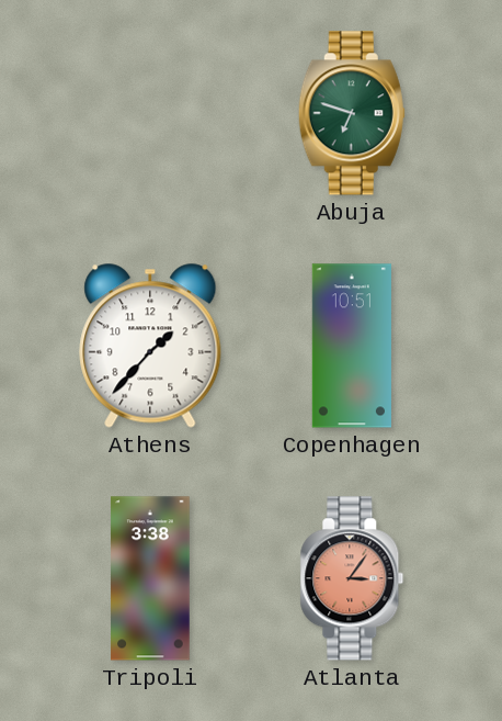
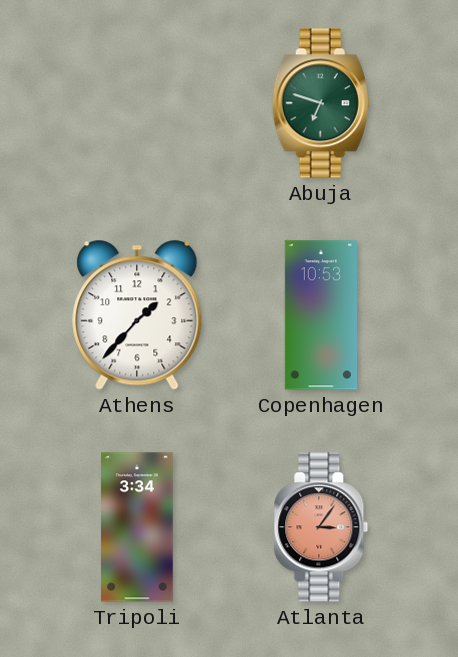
Copenhagen: 10:51 -> 10:53
Tripoli: 3:38 -> 3:34
